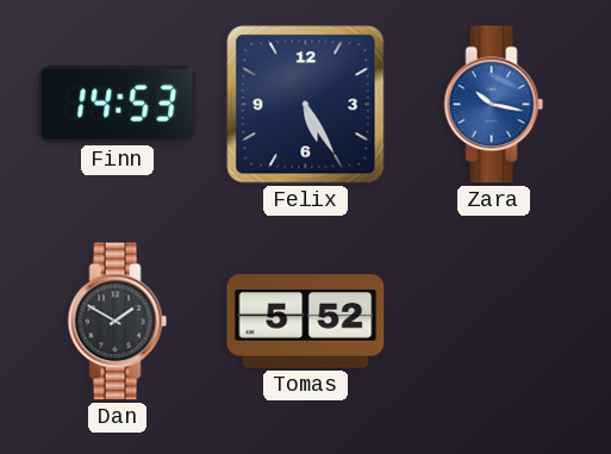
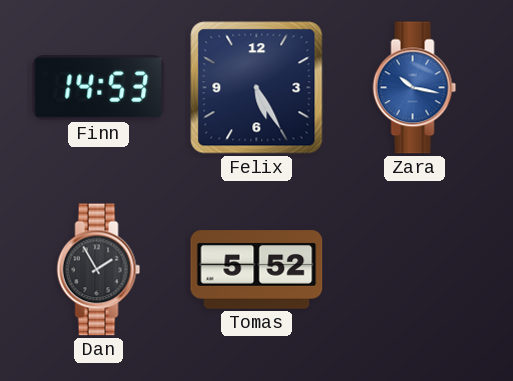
Dan: 1:50 -> 1:55
